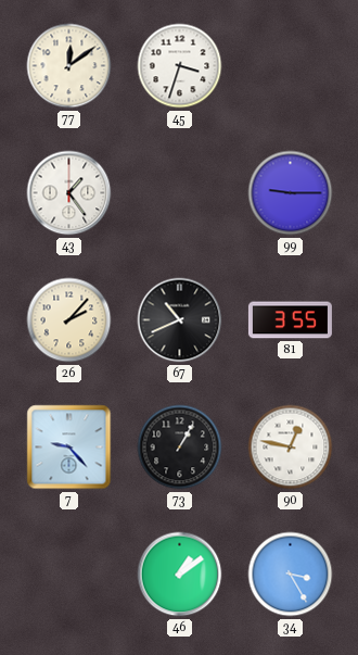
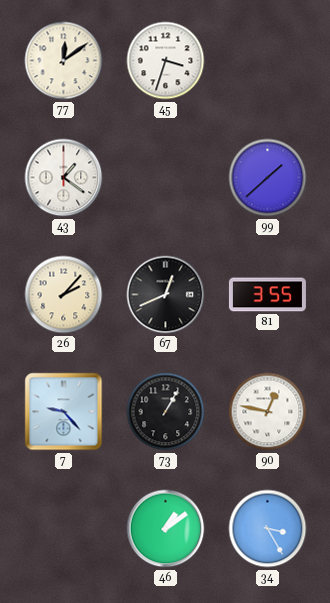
43: 1:24 -> 1:21
99: 9:15 -> 1:38
67: 10:41 -> 12:41
